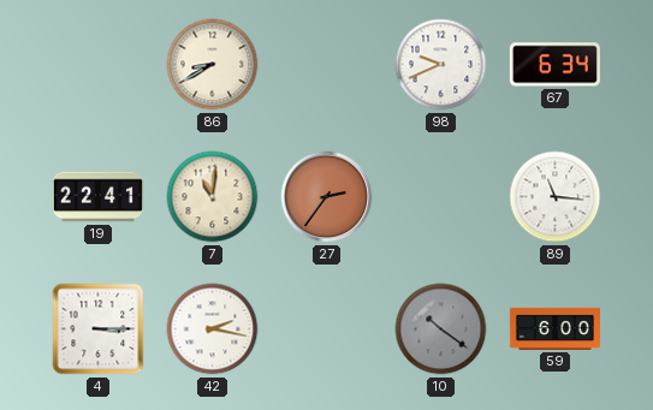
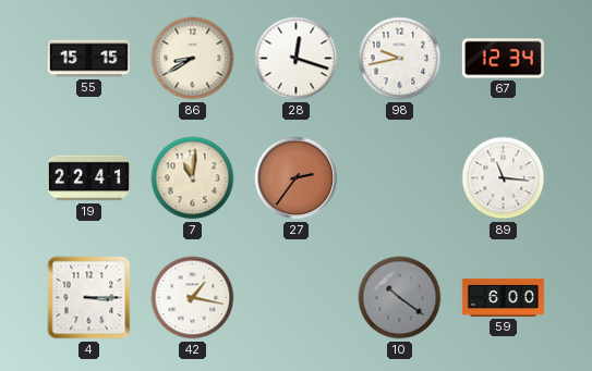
55: none -> 15:15
28: none -> 12:18
98: 9:41 -> 9:43
67: 6:34 -> 12:34
42: 2:17 -> 1:17
